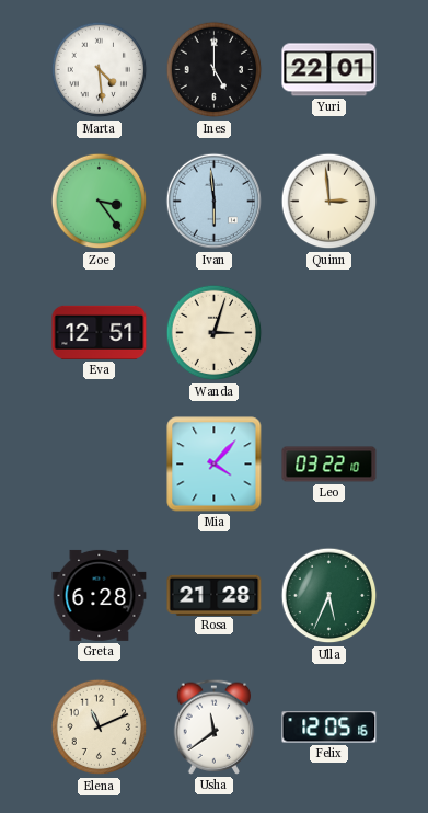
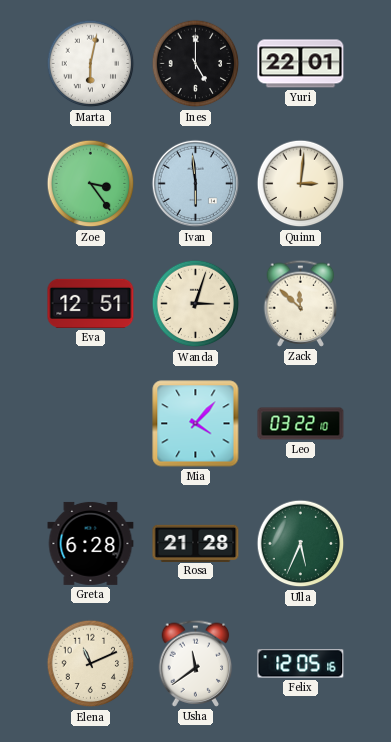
Marta: 4:29 -> 6:02
Quinn: 2:59 -> 3:01
Zack: none -> 11:52
